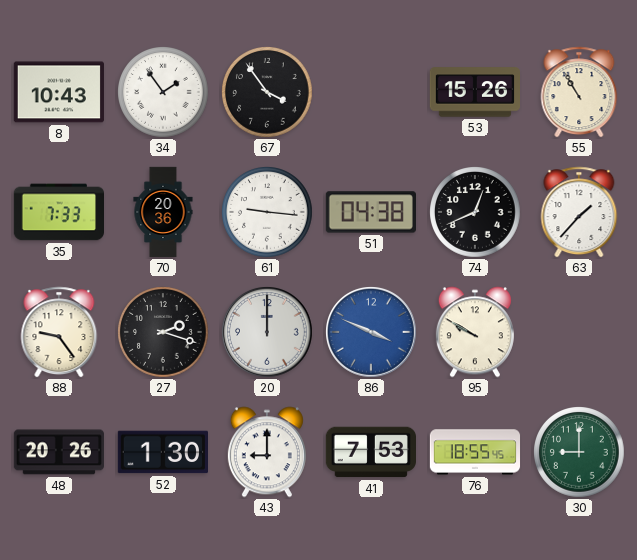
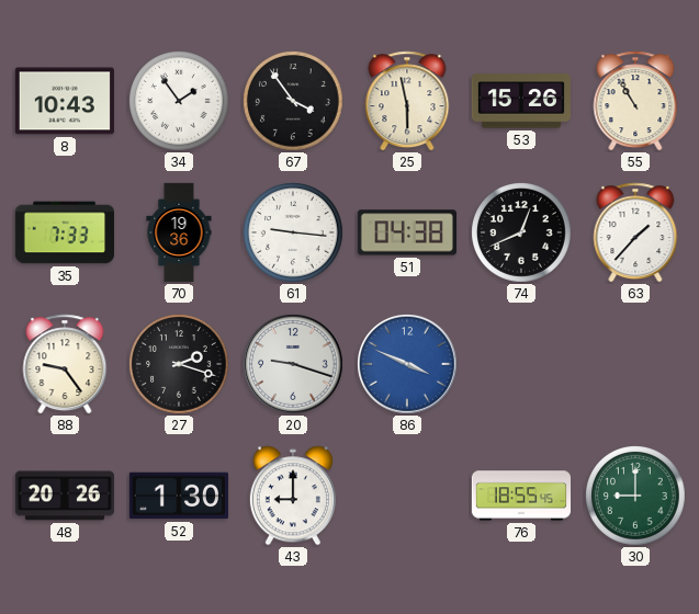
25: none -> 5:58
70: 20:36 -> 19:36
20: 12:00 -> 9:18
95: 9:50 -> none
41: 7:53 -> none
